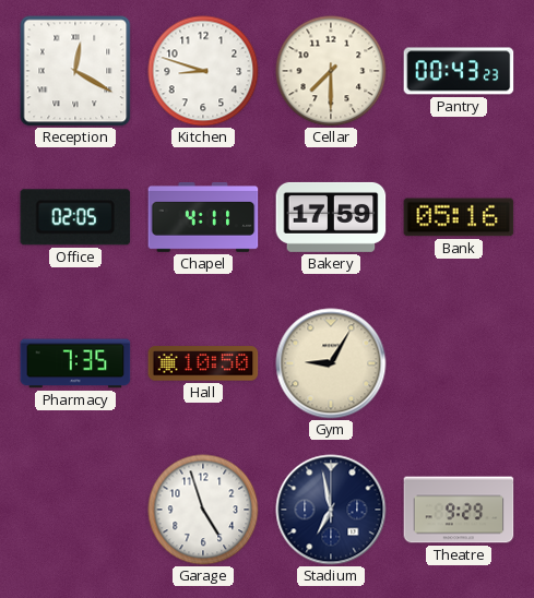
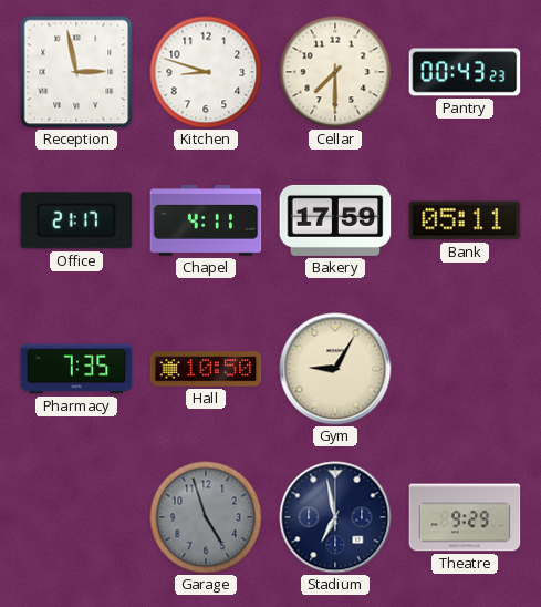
Reception: 12:20 -> 2:58
Office: 02:05 -> 21:17
Bank: 05:16 -> 05:11
Garage dial: white -> grey
